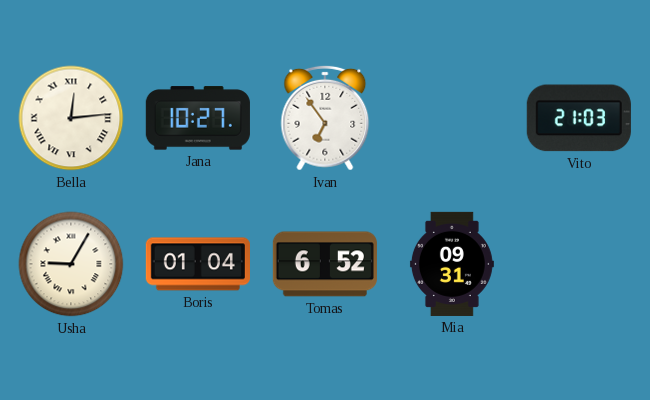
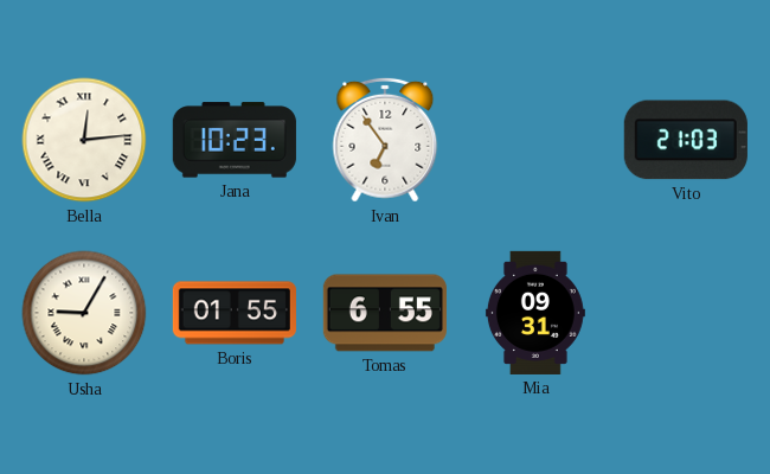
Jana: 10:27 -> 10:23
Boris: 01:04 -> 01:55
Tomas: 6:52 -> 6:55
